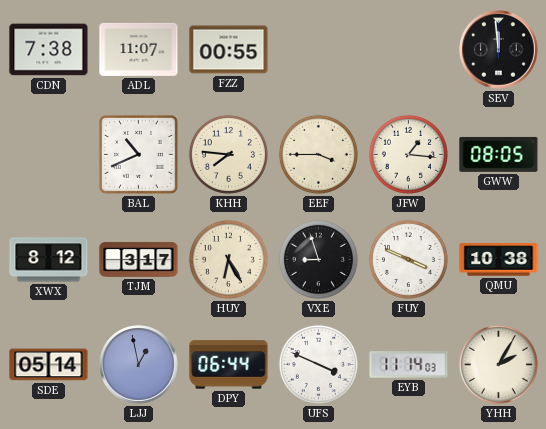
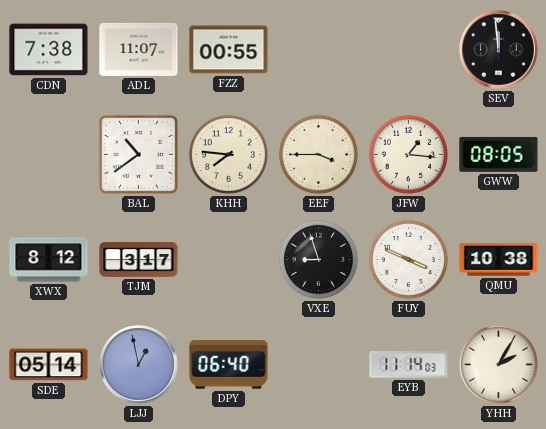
BAL: 10:41 -> 10:39
HUY: 6:25 -> none
DPY: 06:44 -> 06:40
UFS: 3:49 -> none
